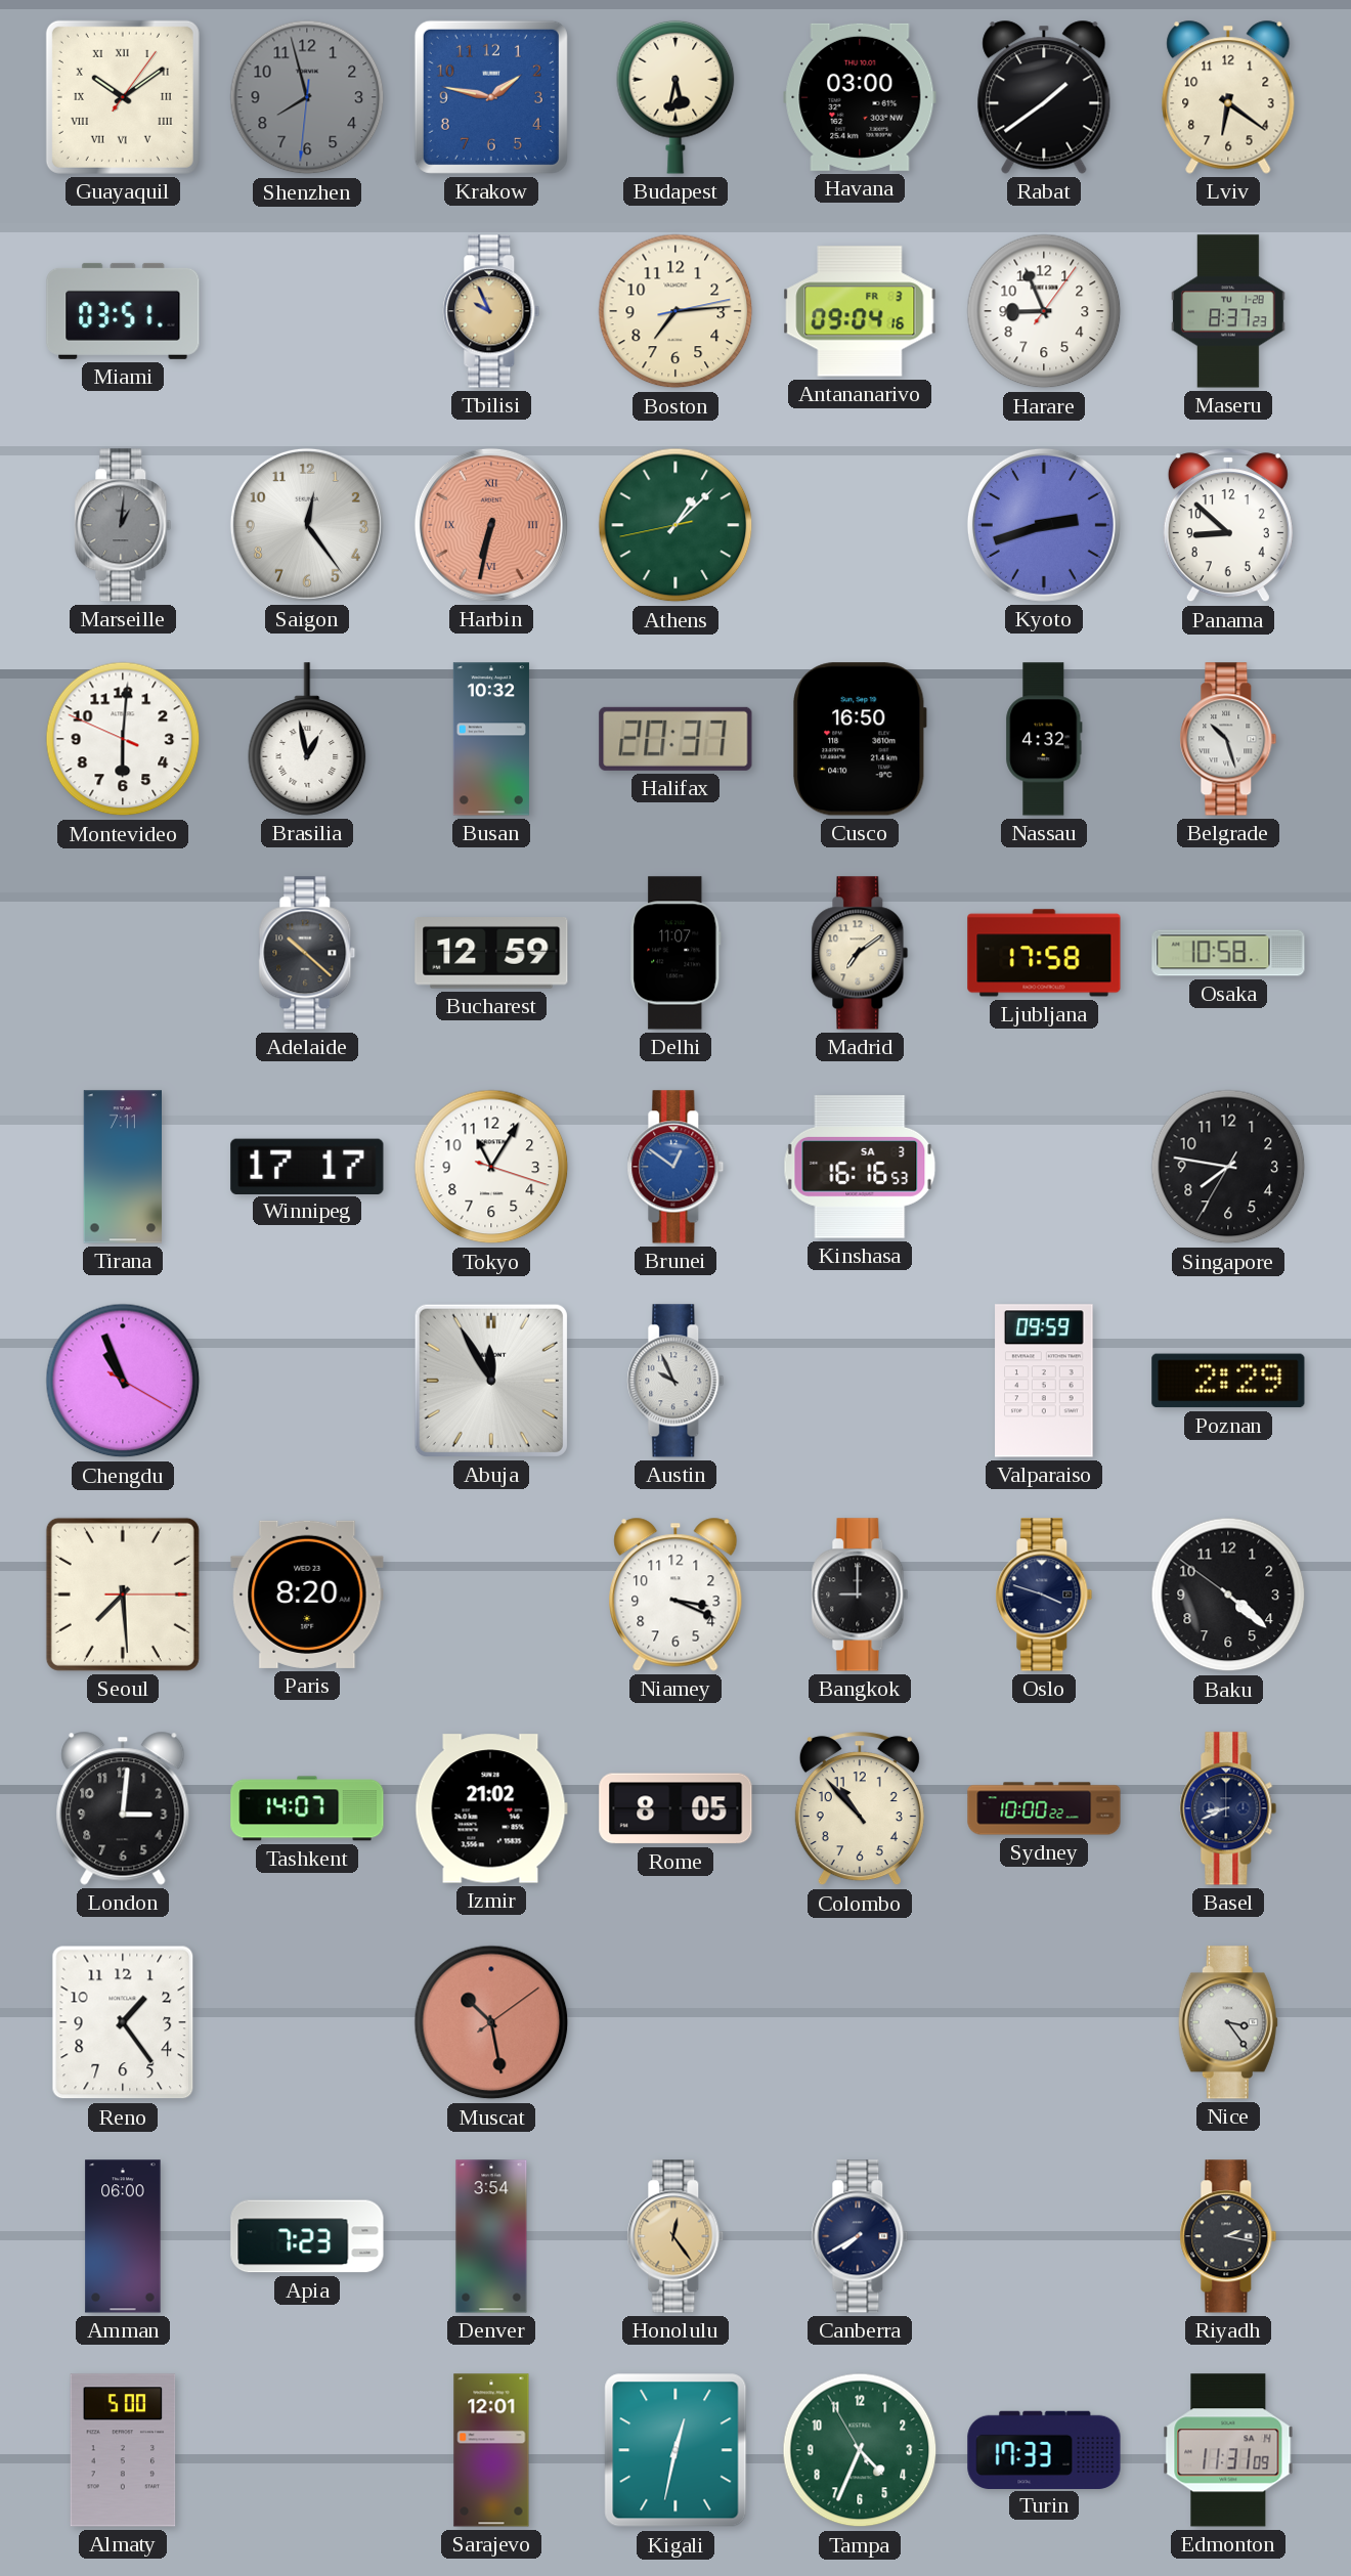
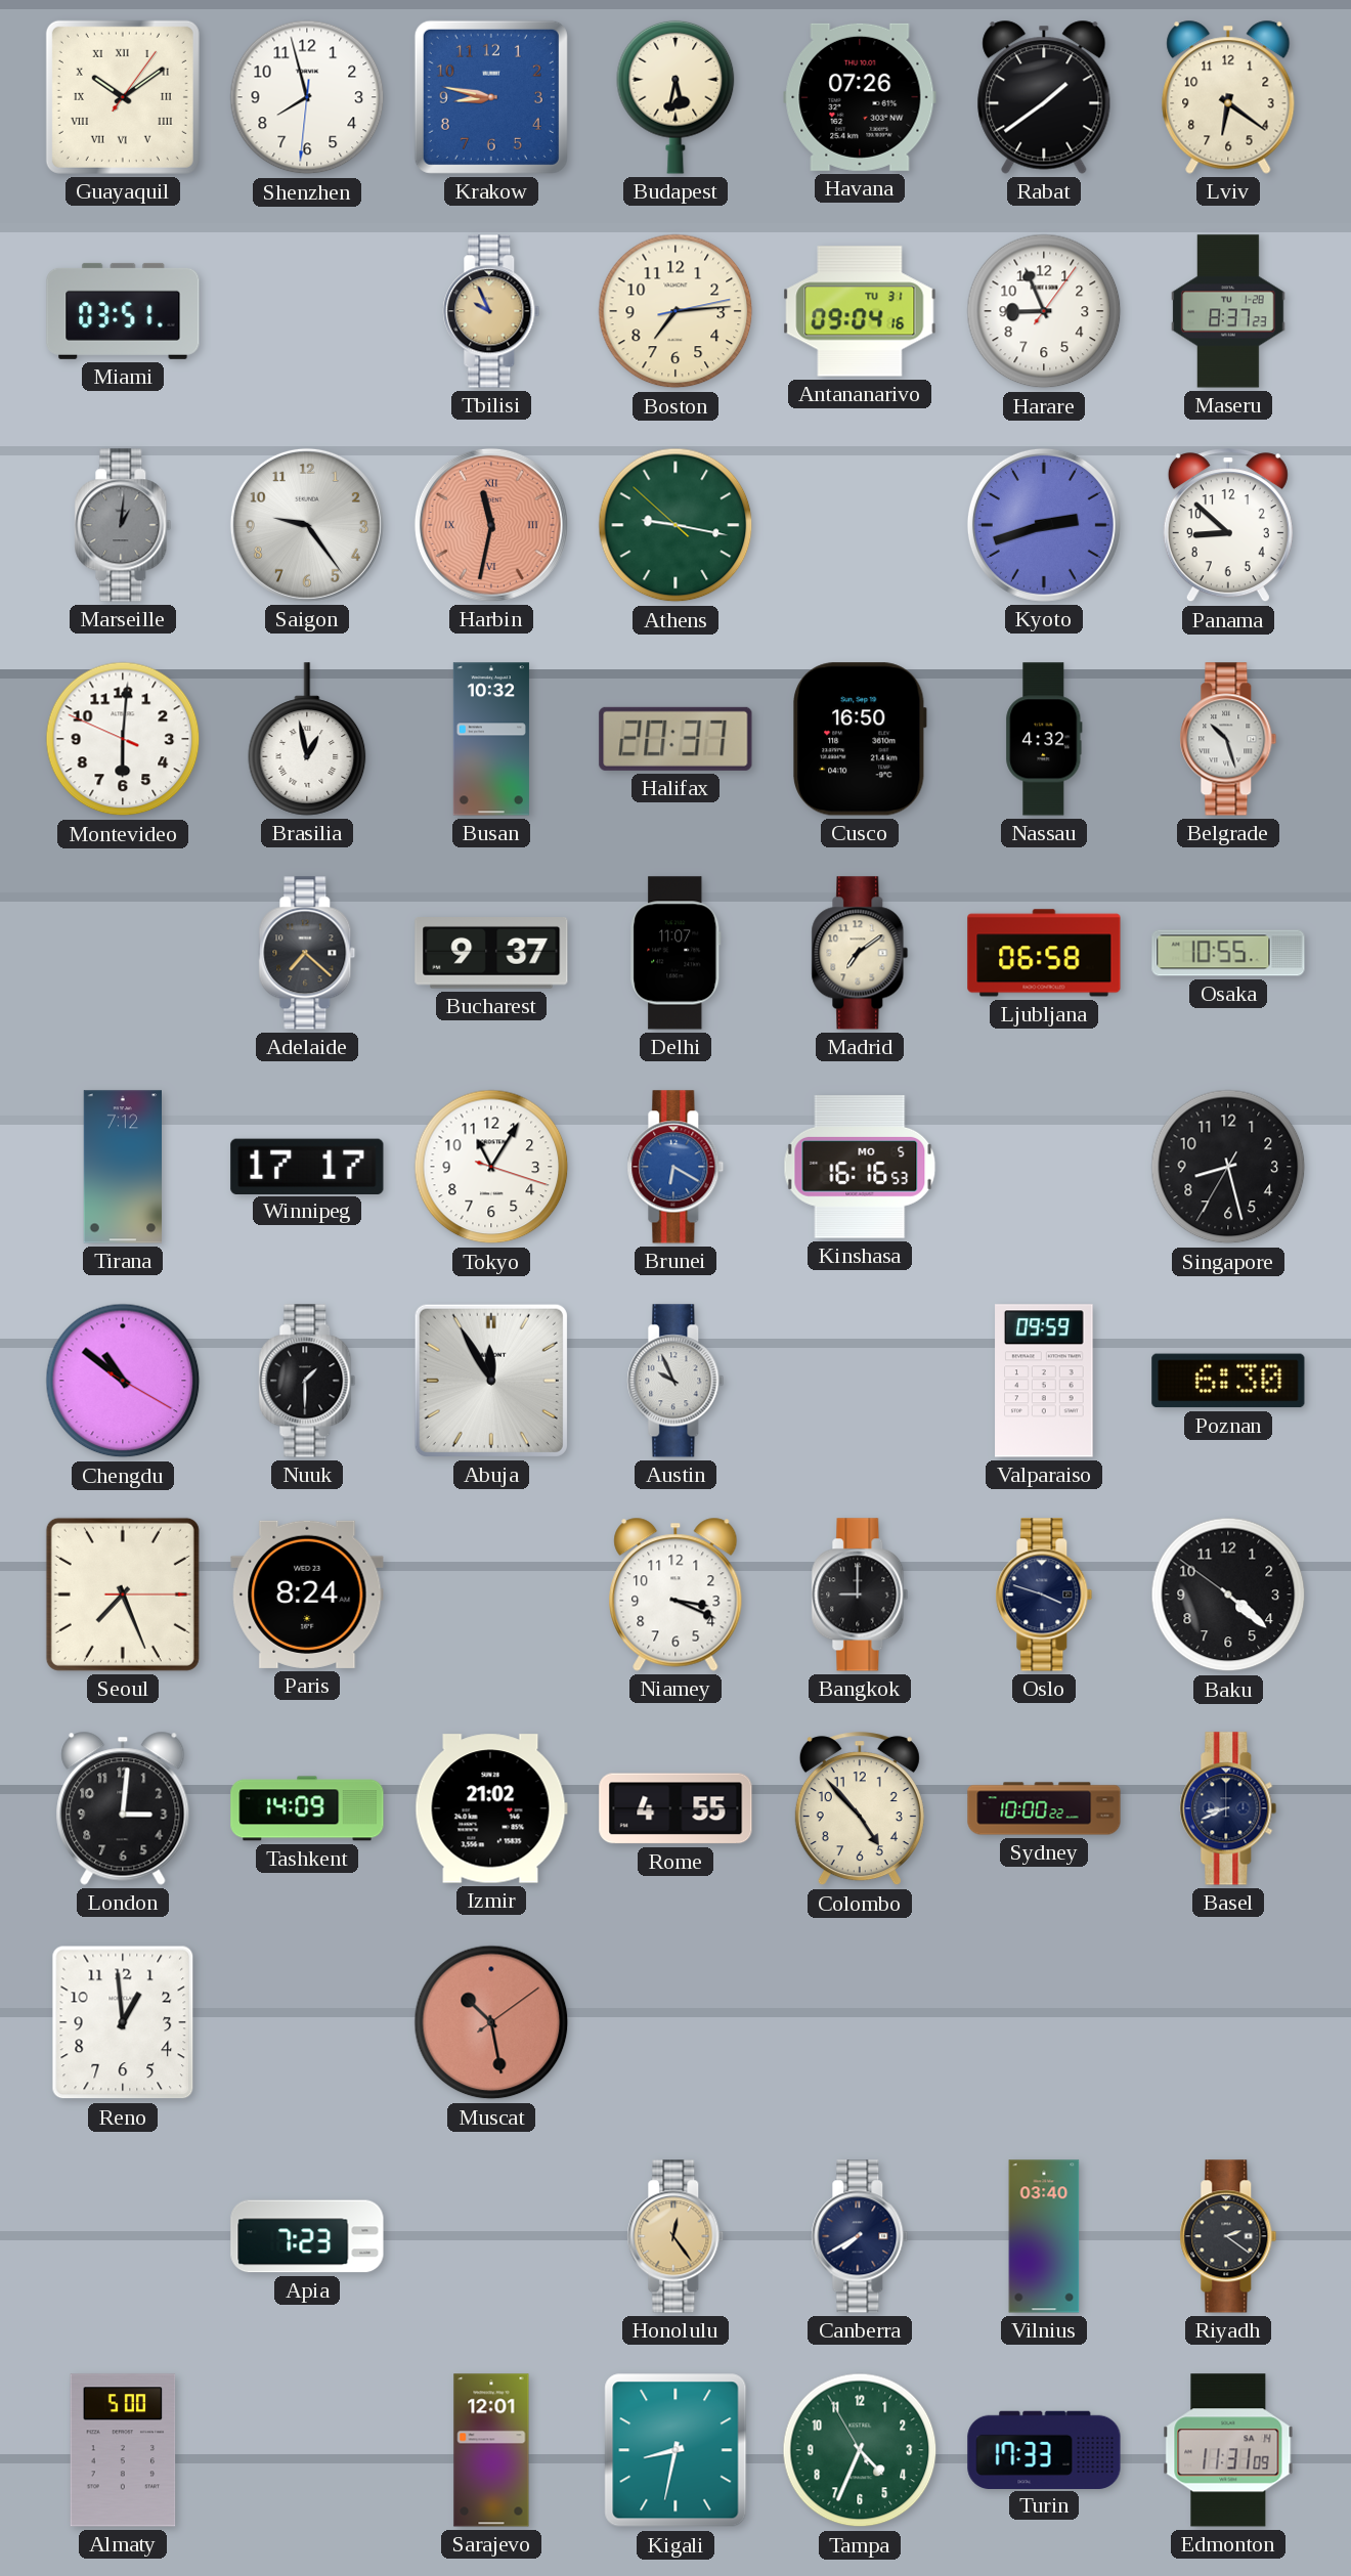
Shenzhen dial: grey -> white
Krakow: 1:47 -> 8:47
Havana: 03:00 -> 07:26
Antananarivo date: FR 3 -> TU 31
Saigon: 12:24 -> 9:24
Harbin: 6:32 -> 11:32
Athens: 1:07 -> 9:16
Adelaide: 10:22 -> 7:22
Bucharest: 12:59 -> 9:37
Ljubljana: 17:58 -> 06:58
Osaka: 10:58 -> 10:55
Tirana: 7:11 -> 7:12
Brunei: 12:51 -> 6:20
Kinshasa date: SA 3 -> MO 5
Singapore: 7:46 -> 8:27
Chengdu: 10:56 -> 10:51
Nuuk: none -> 1:30
Poznan: 2:29 -> 6:30
Seoul: 7:29 -> 7:26
Paris: 8:20 -> 8:24
Tashkent: 14:07 -> 14:09
Rome: 8:05 -> 4:55
Colombo: 10:53 -> 4:53
Reno: 1:24 -> 12:59
Nice: 3:24 -> none
Amman: 06:00 -> none
Denver: 3:54 -> none
Vilnius: none -> 03:40
Riyadh: 2:17 -> 2:21
Kigali: 12:32 -> 8:32
